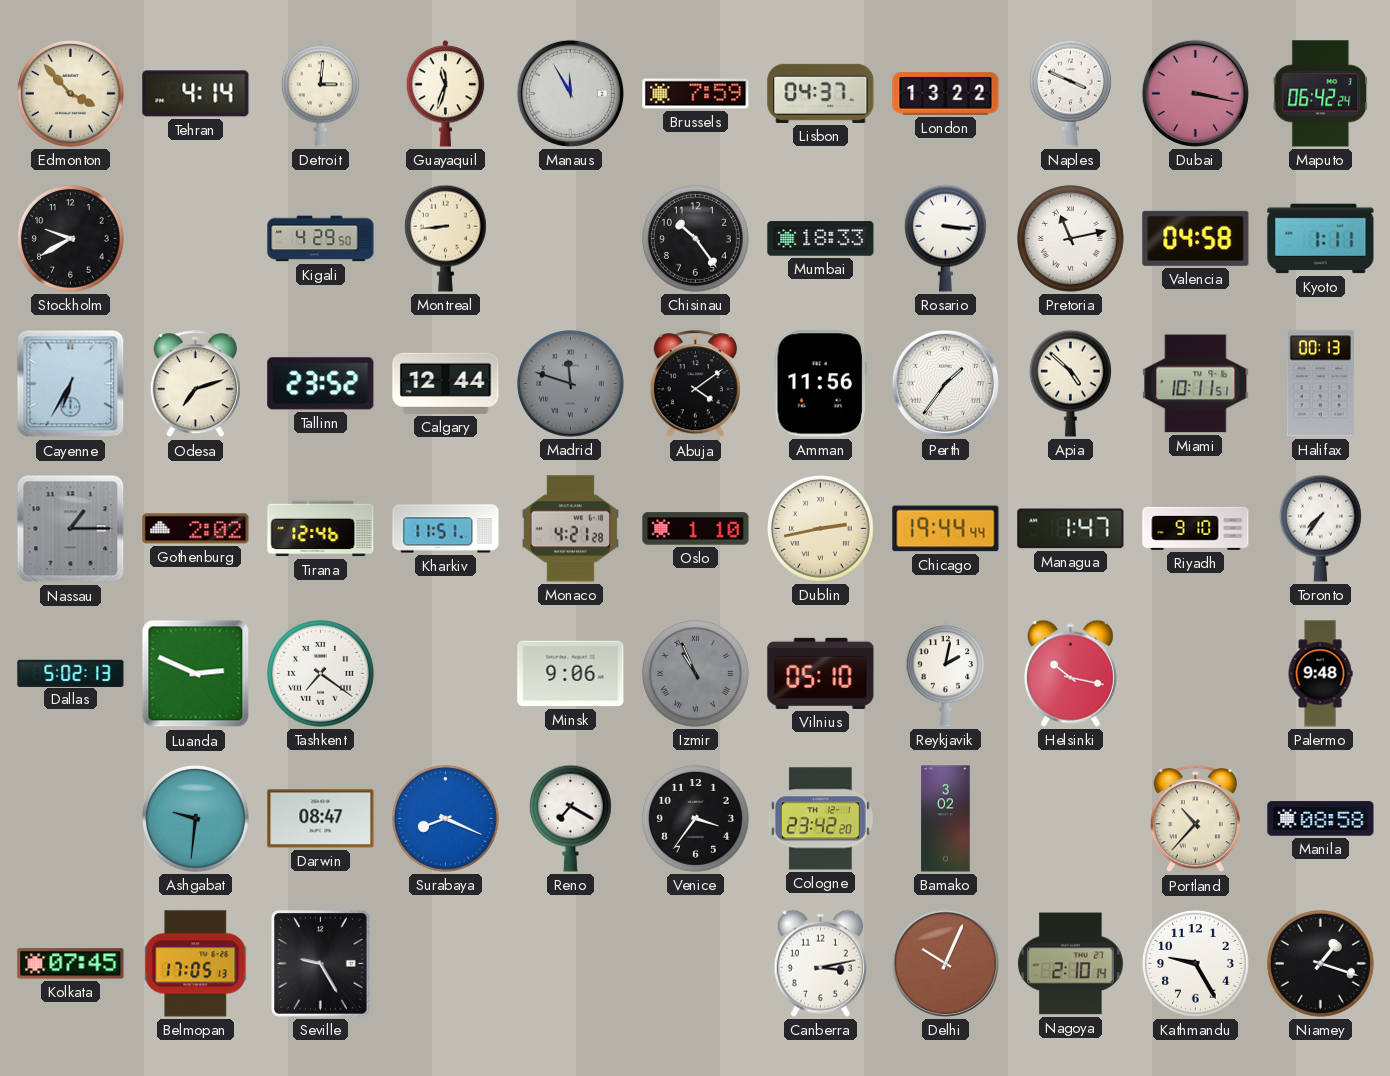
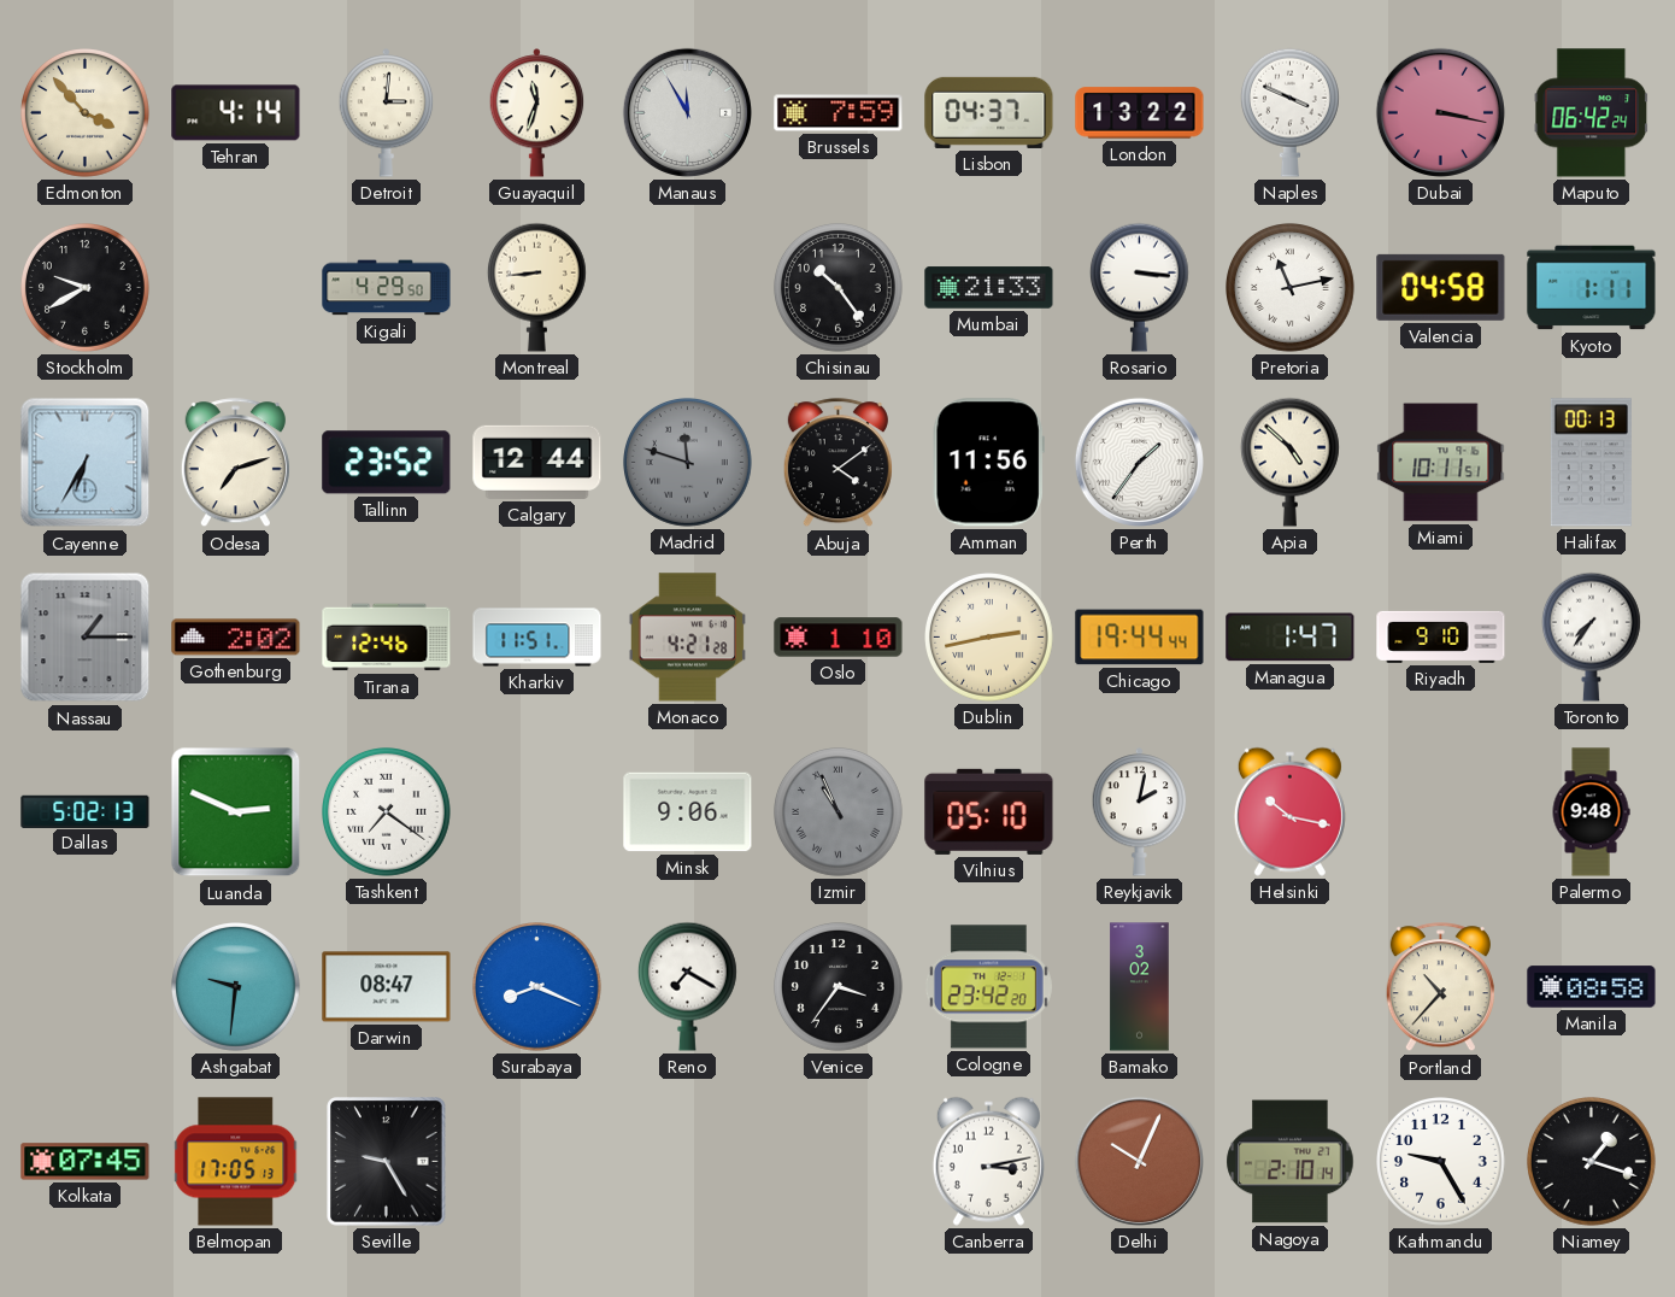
Mumbai: 18:33 -> 21:33
